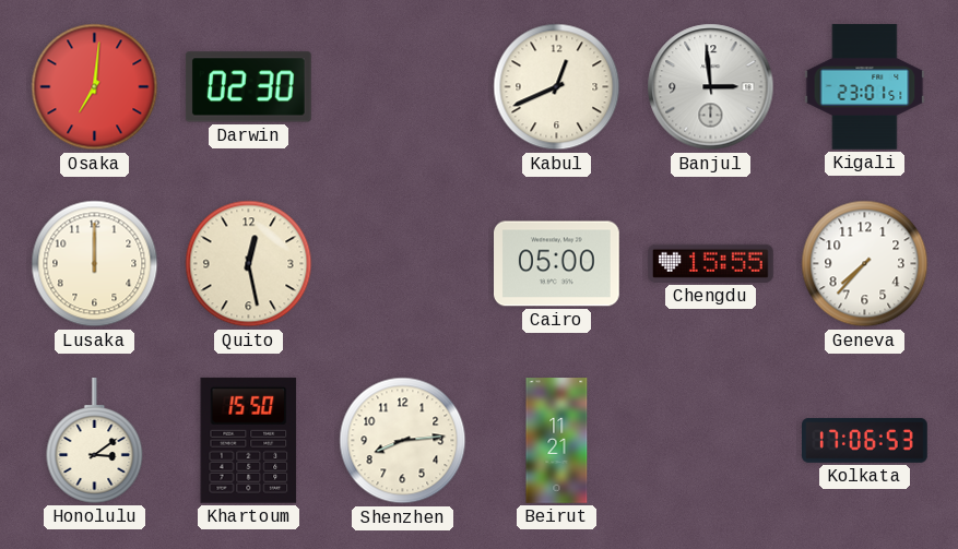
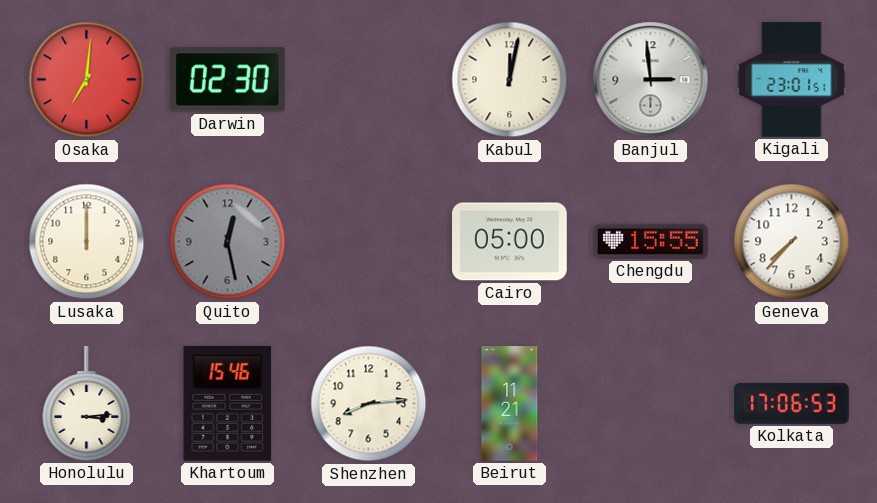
Kabul: 12:41 -> 12:02
Quito dial: cream -> grey
Honolulu: 3:09 -> 3:14
Khartoum: 15:50 -> 15:46
